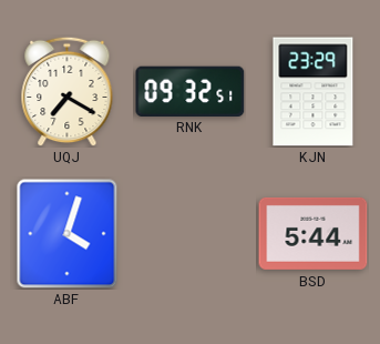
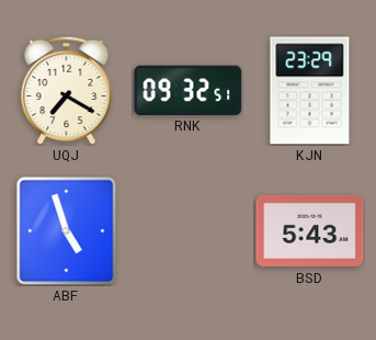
ABF: 4:03 -> 4:57
BSD: 5:44 -> 5:43
